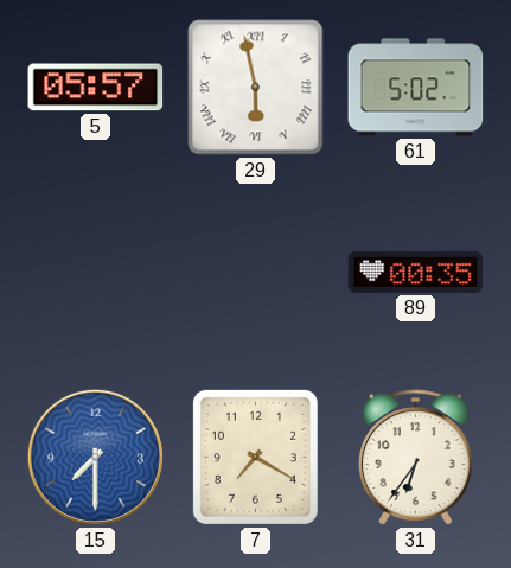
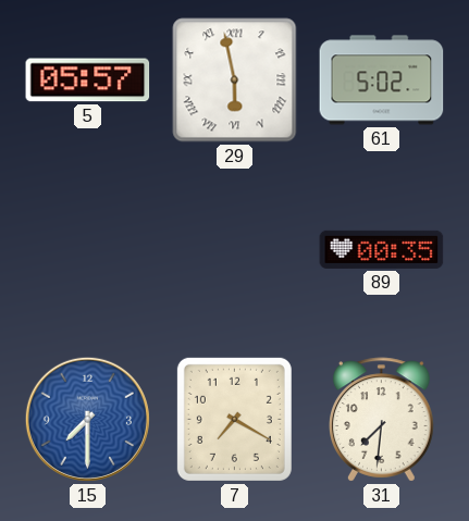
31: 6:36 -> 7:31
